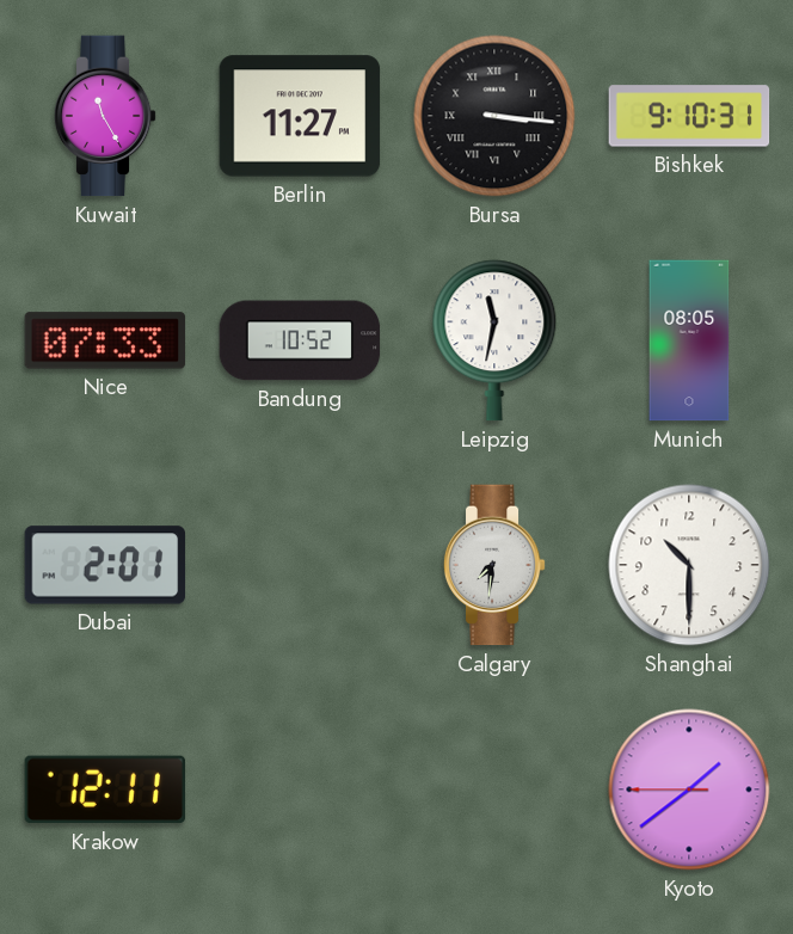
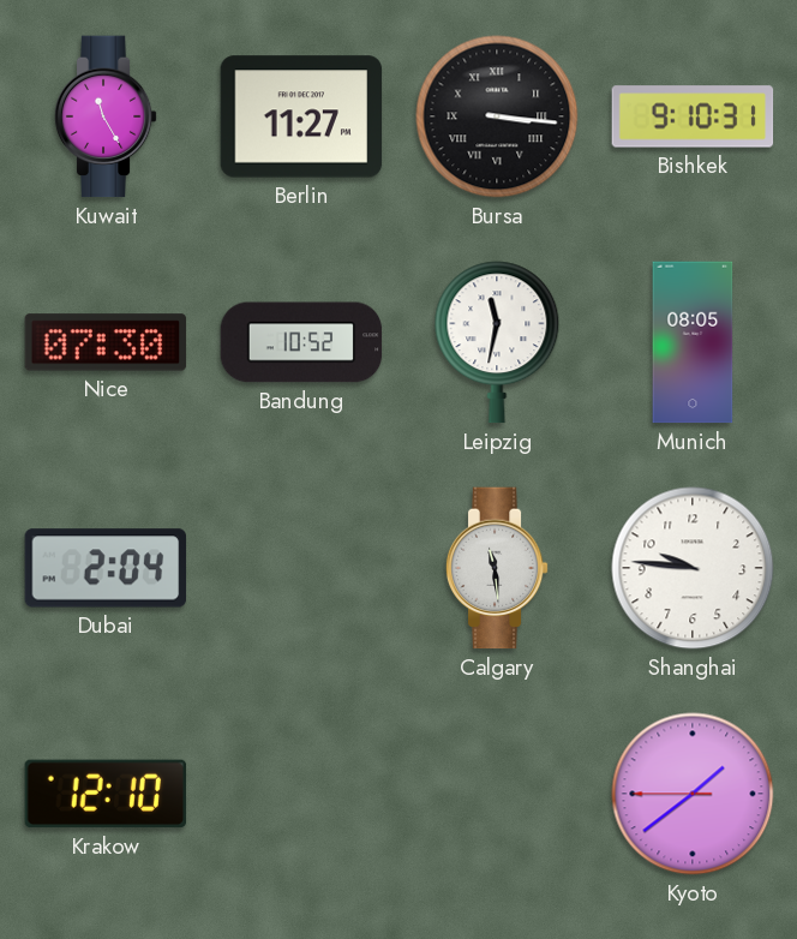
Nice: 07:33 -> 07:30
Dubai: 2:01 -> 2:04
Calgary: 7:31 -> 11:29
Shanghai: 10:30 -> 9:46
Krakow: 12:11 -> 12:10
